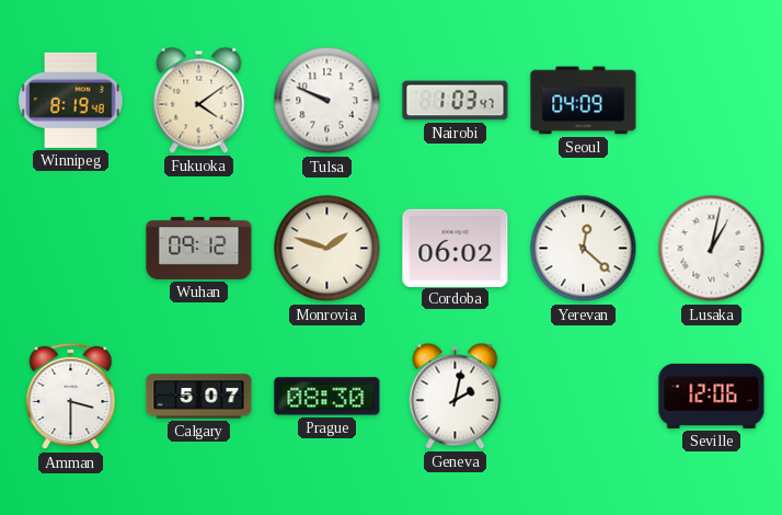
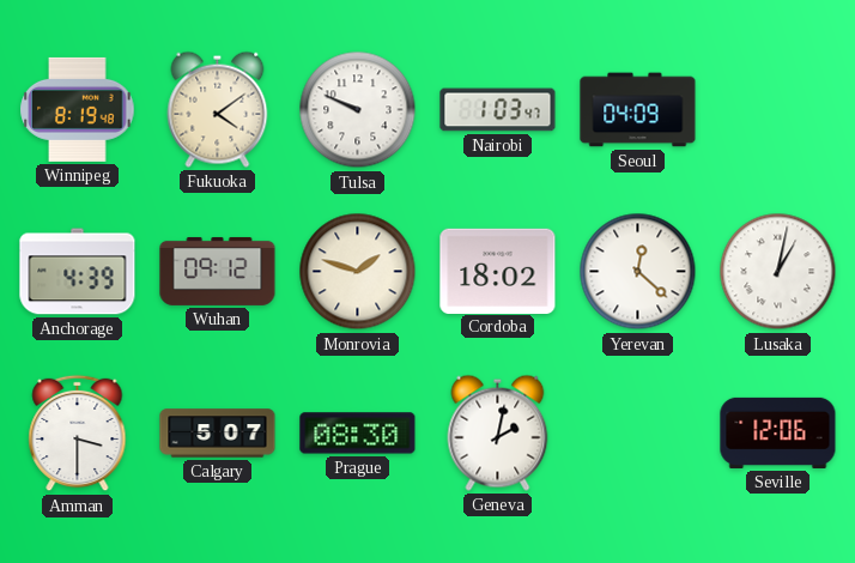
Anchorage: none -> 4:39
Cordoba: 06:02 -> 18:02
